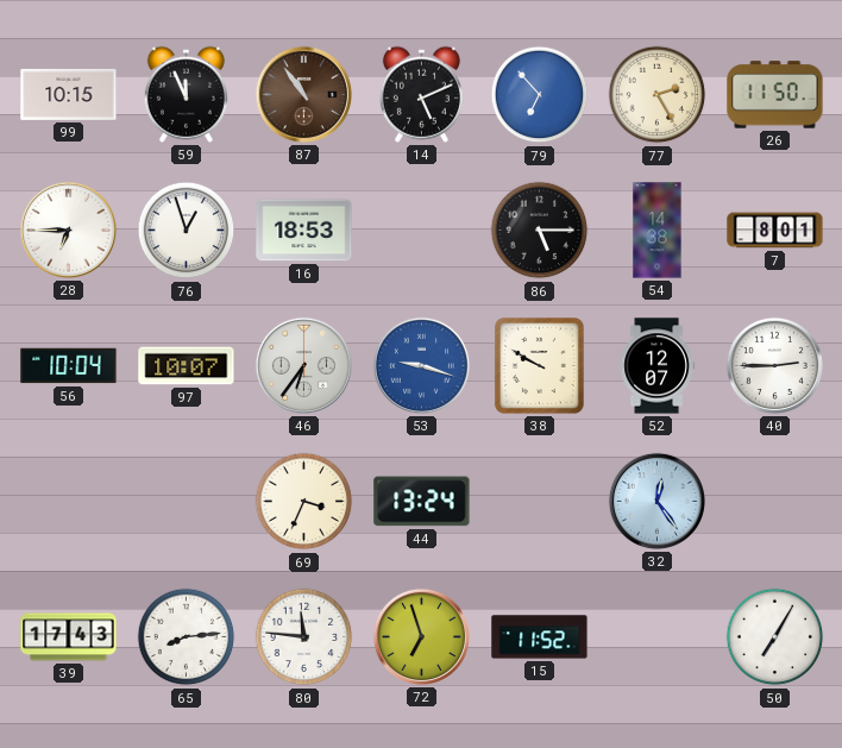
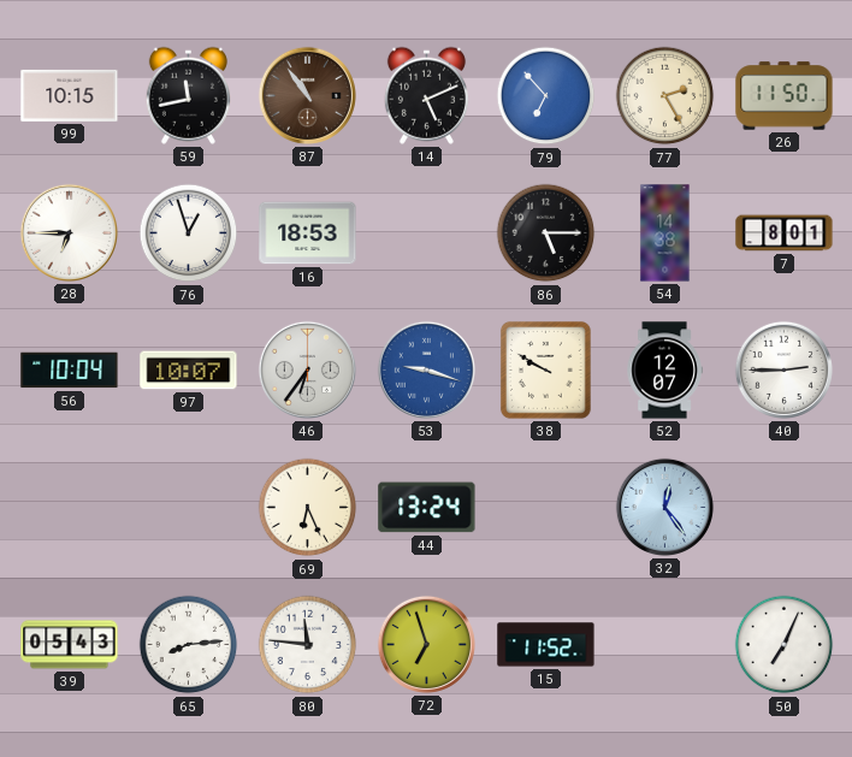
59: 11:56 -> 11:43
69: 3:34 -> 6:26
39: 17:43 -> 05:43
50: 7:05 -> 7:04
